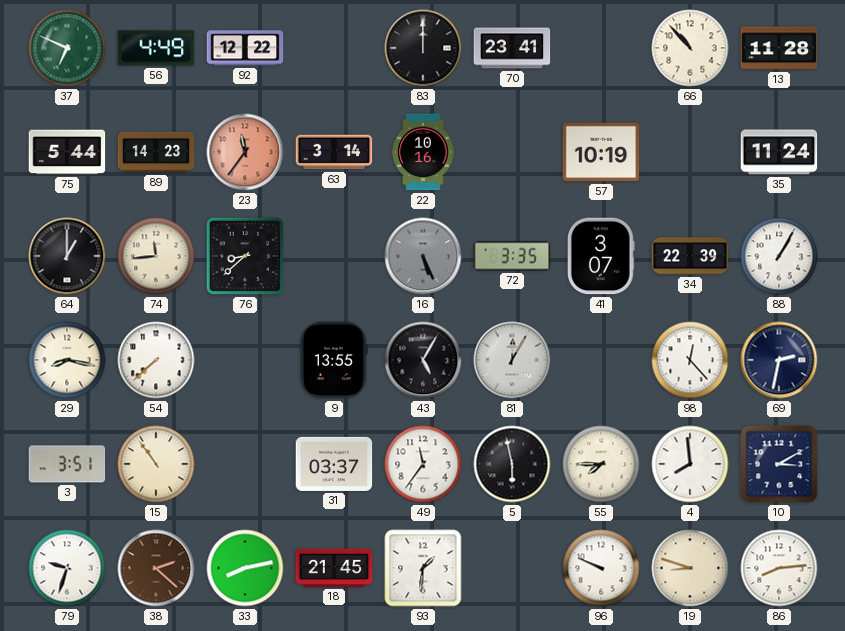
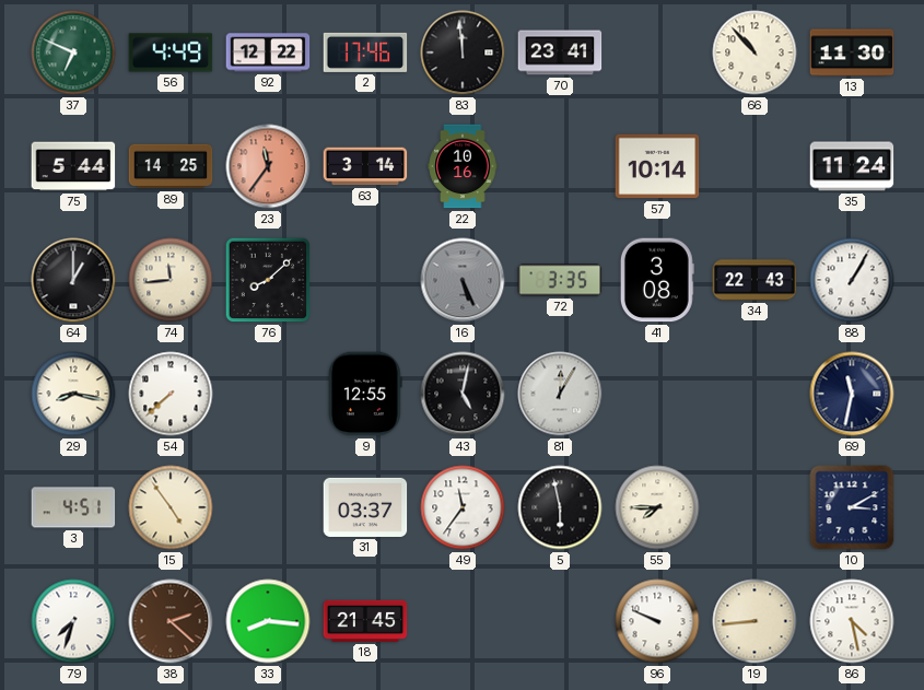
2: none -> 17:46
83: 12:00 -> 11:59
13: 11:28 -> 11:30
89: 14:23 -> 14:25
57: 10:19 -> 10:14
76: 8:38 -> 8:08
41: 3:07 -> 3:08
34: 22:39 -> 22:43
9: 13:55 -> 12:55
43: 5:05 -> 5:02
98: 12:23 -> none
69: 2:32 -> 11:32
3: 3:51 -> 4:51
15: 10:54 -> 4:54
4: 7:59 -> none
79: 9:33 -> 7:33
33: 8:13 -> 8:16
93: 1:31 -> none
19: 8:48 -> 8:44
86: 8:14 -> 4:28
